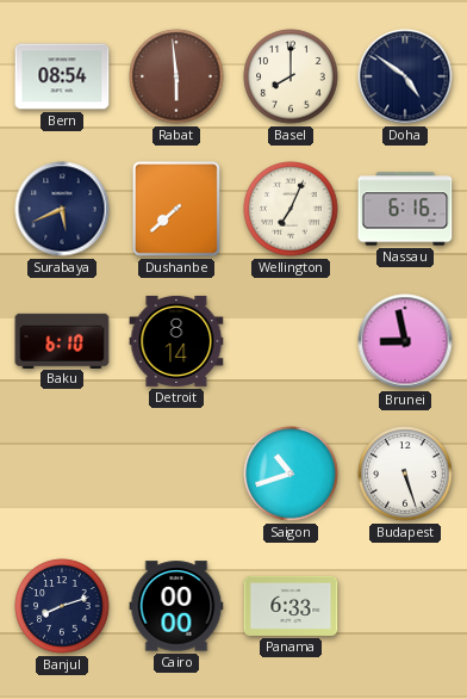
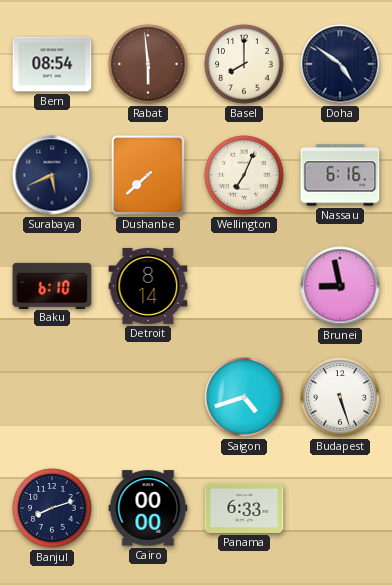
Saigon: 10:42 -> 4:42
